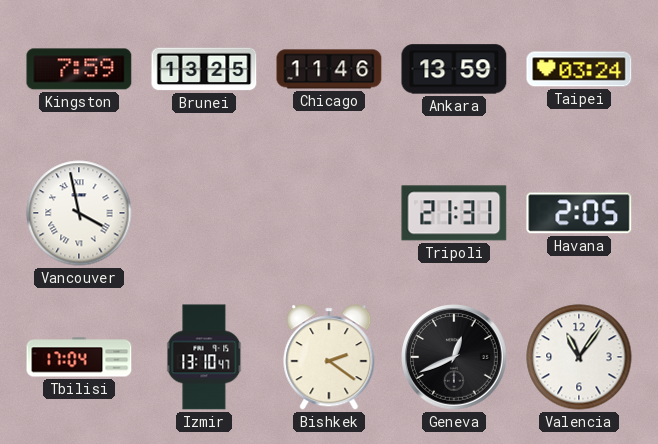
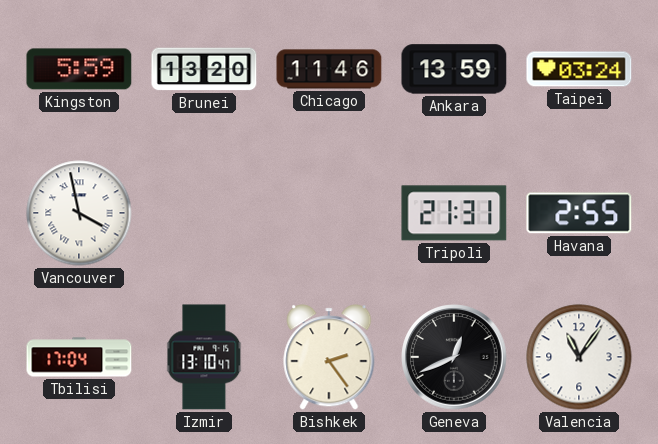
Kingston: 7:59 -> 5:59
Brunei: 13:25 -> 13:20
Havana: 2:05 -> 2:55
Bishkek: 2:21 -> 2:24
